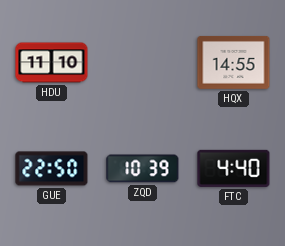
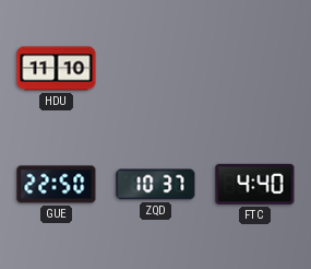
HQX: 14:55 -> none
ZQD: 10:39 -> 10:37
